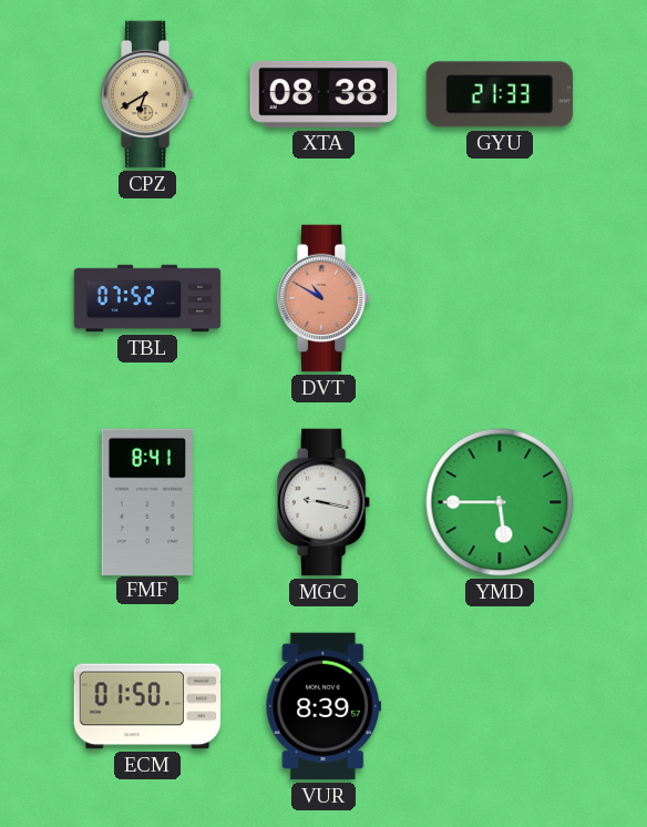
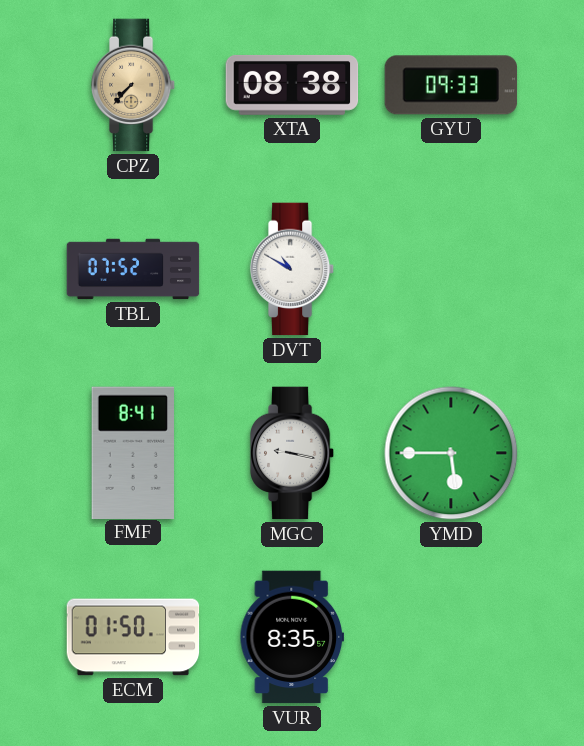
CPZ: 6:40 -> 7:37
GYU: 21:33 -> 09:33
DVT dial: salmon -> white
VUR: 8:39 -> 8:35
